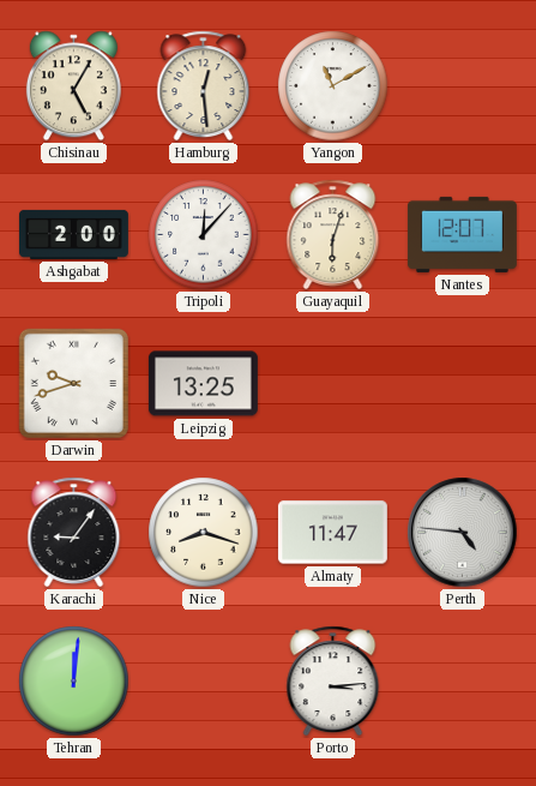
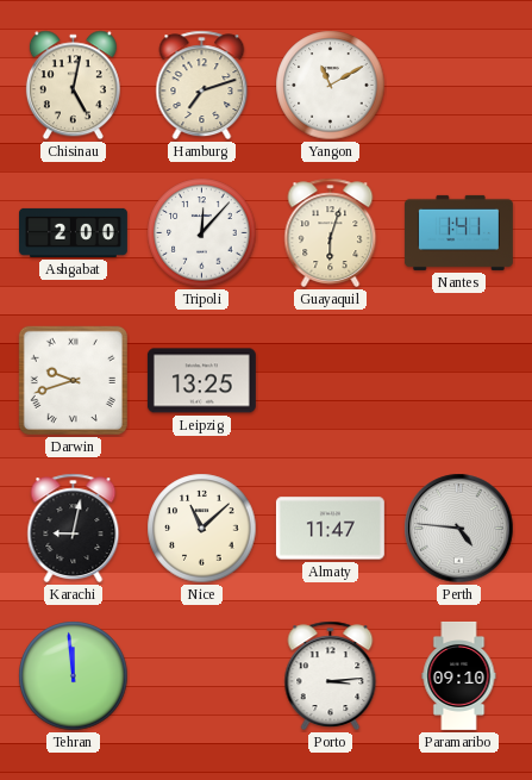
Chisinau: 5:05 -> 5:02
Hamburg: 12:29 -> 7:12
Nantes: 12:07 -> 1:41
Karachi: 9:06 -> 9:02
Nice: 8:18 -> 11:08
Tehran: 12:01 -> 11:59
Paramaribo: none -> 09:10
